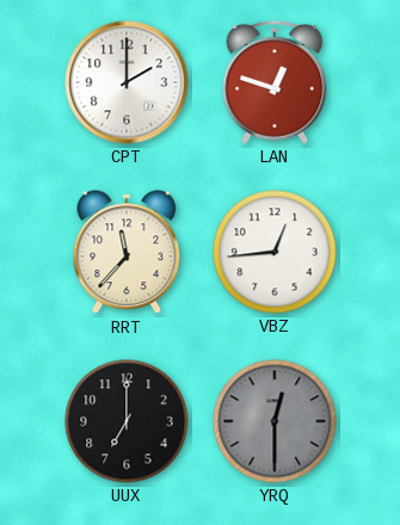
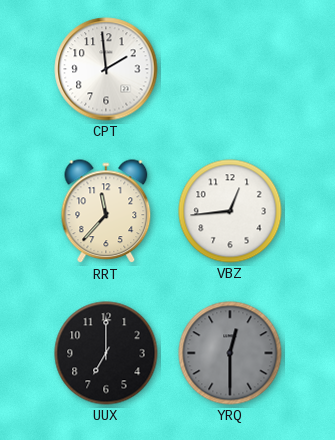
CPT: 2:00 -> 1:59
LAN: 12:48 -> none
